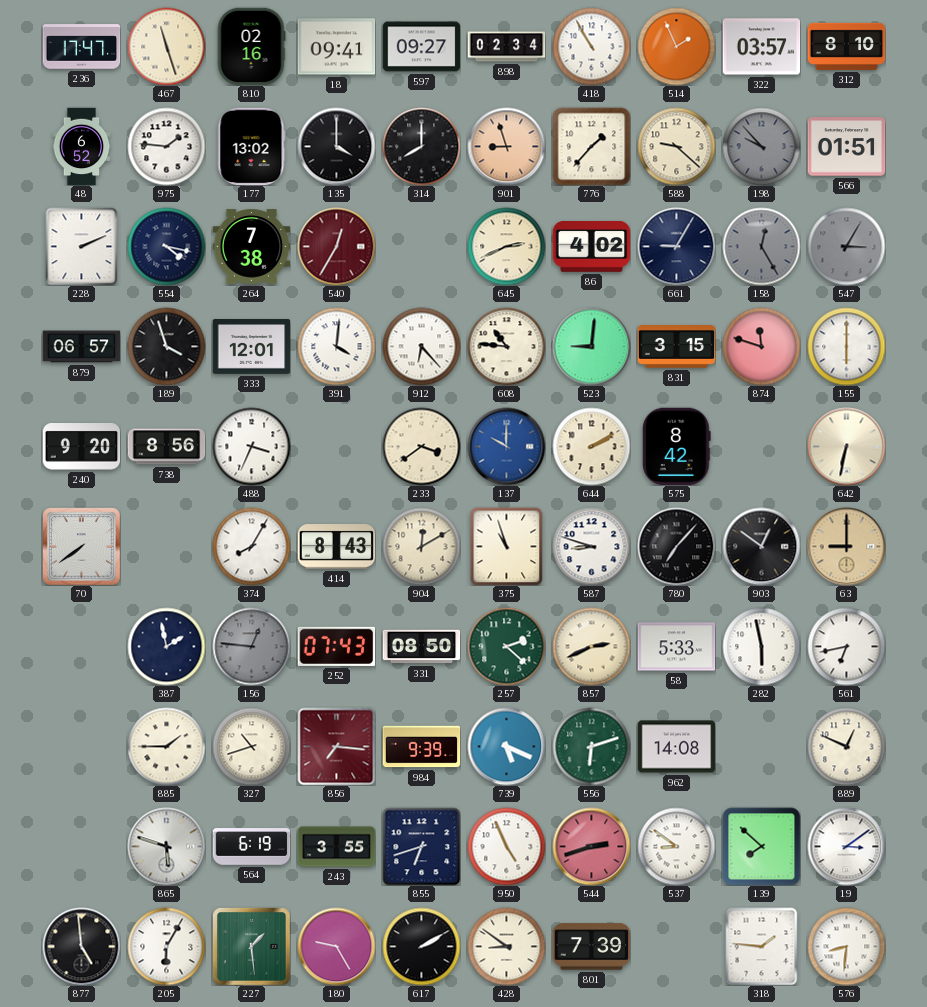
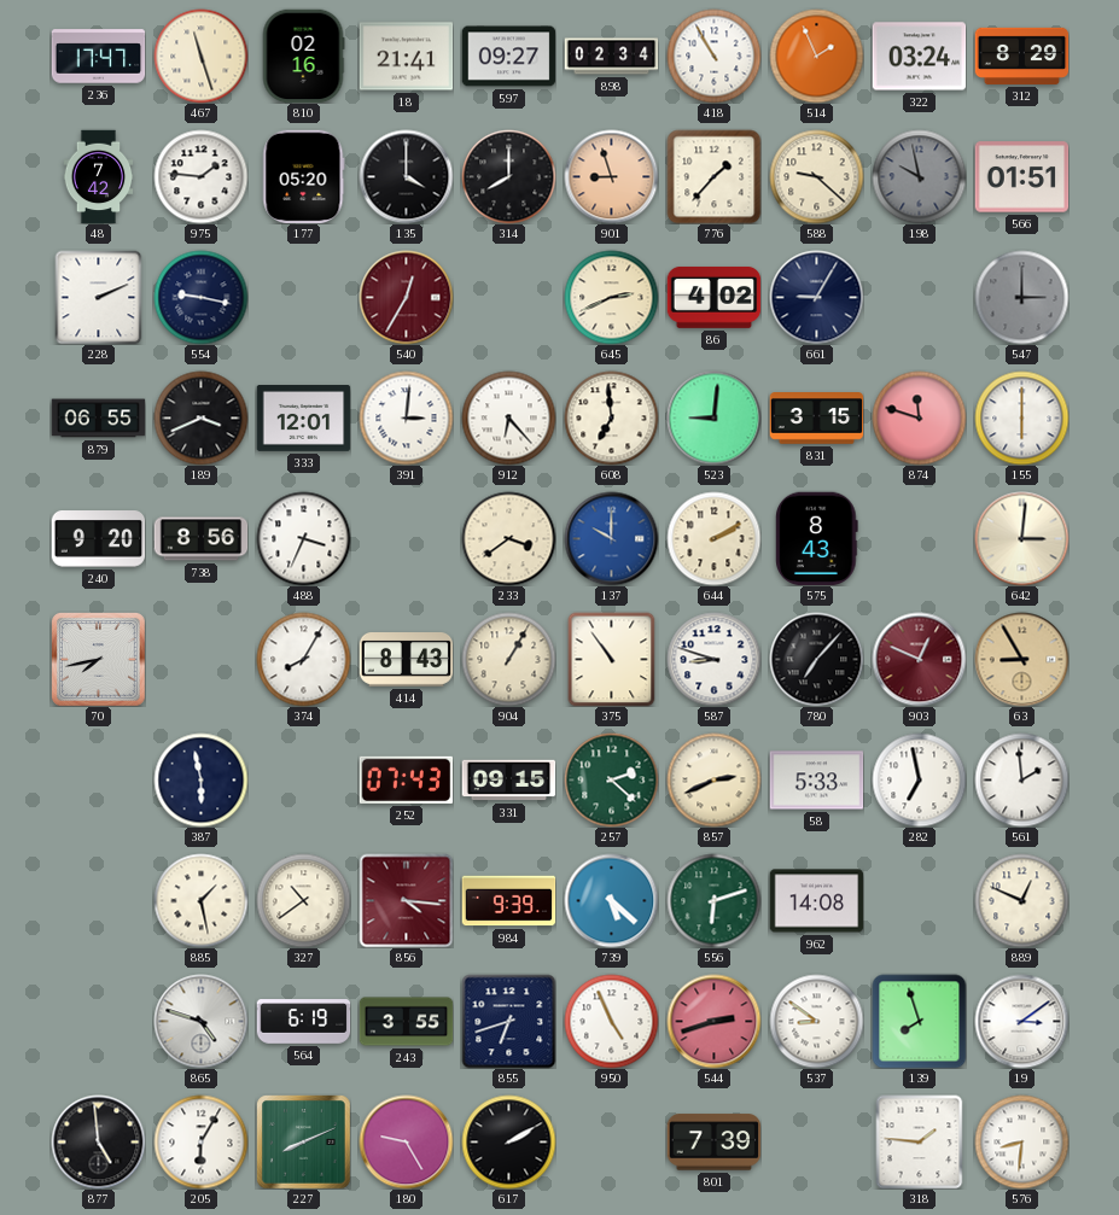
18: 09:41 -> 21:41
322: 03:57 -> 03:24
312: 8:10 -> 8:29
48: 6:52 -> 7:42
177: 13:02 -> 05:20
198: 9:53 -> 9:58
554: 4:17 -> 9:17
264: 7:38 -> none
158: 12:25 -> none
547: 3:05 -> 3:00
879: 06:57 -> 06:55
189: 3:57 -> 3:41
391: 4:01 -> 3:01
608: 10:46 -> 6:59
575: 8:42 -> 8:43
642: 6:32 -> 3:01
70: 7:39 -> 7:43
904: 12:10 -> 1:05
375: 10:57 -> 10:54
903: 12:51 -> 12:49
903 dial: black -> burgundy
63: 9:00 -> 8:55
387: 1:58 -> 5:58
156: 12:46 -> none
331: 08:50 -> 09:15
282: 5:58 -> 6:58
561: 6:43 -> 1:59
885: 1:45 -> 1:28
327: 10:42 -> 10:39
856: 7:16 -> 4:16
739: 5:19 -> 5:22
865: 5:48 -> 4:48
139: 7:52 -> 7:57
227: 1:29 -> 8:11
428: 8:51 -> none
